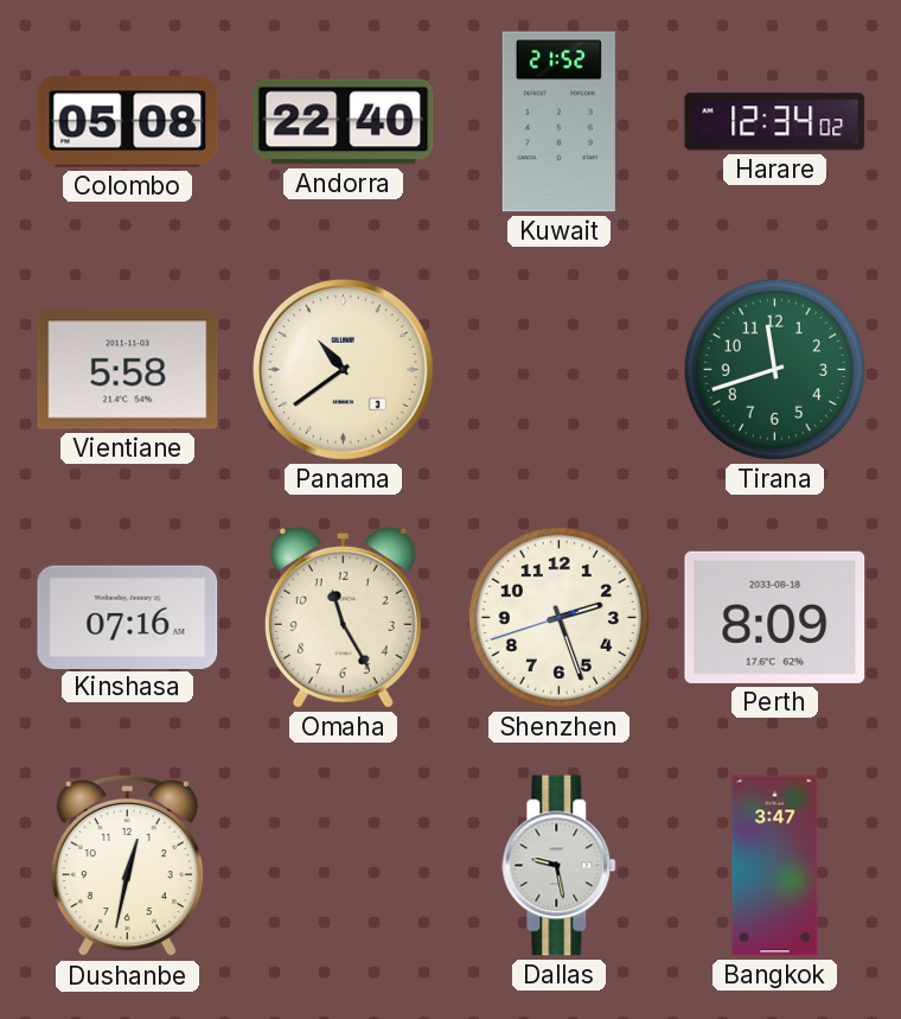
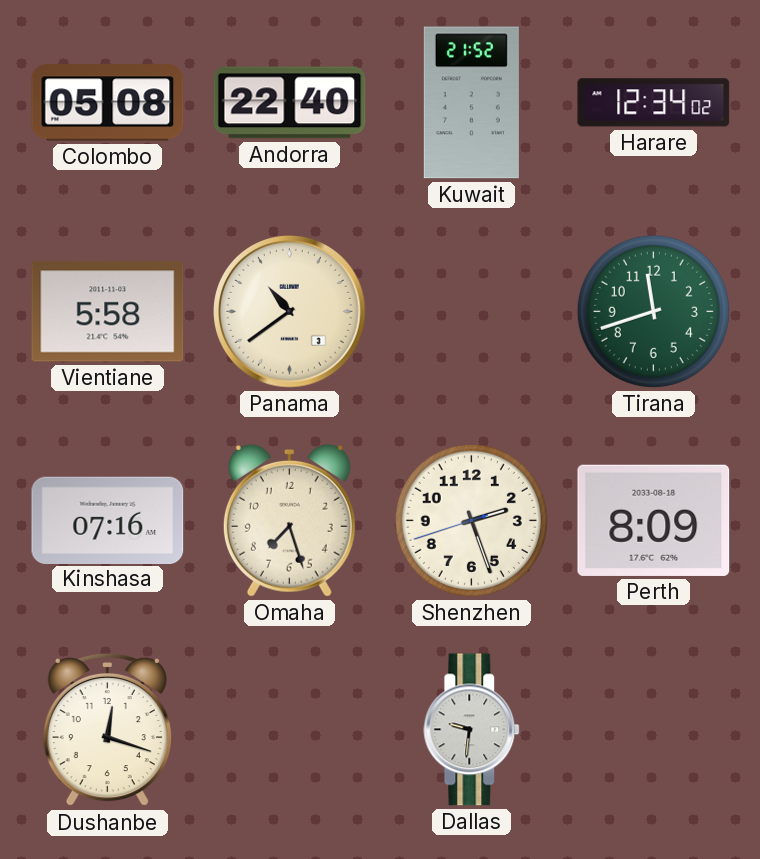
Omaha: 11:25 -> 7:27
Dushanbe: 12:32 -> 12:18
Dallas: 9:28 -> 9:31
Bangkok: 3:47 -> none
